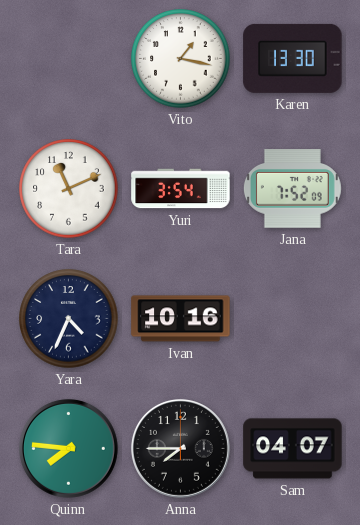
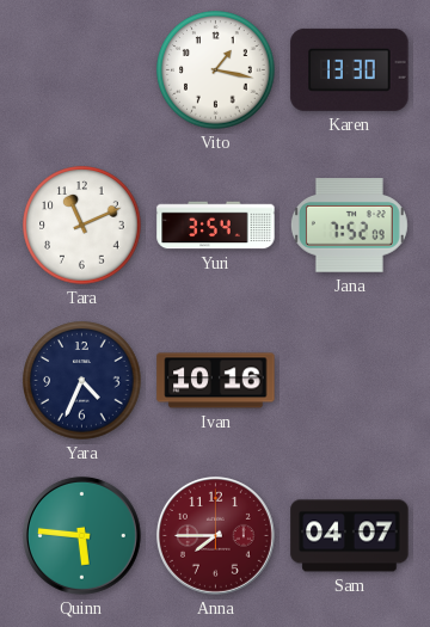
Quinn: 7:46 -> 5:46
Anna dial: black -> burgundy
